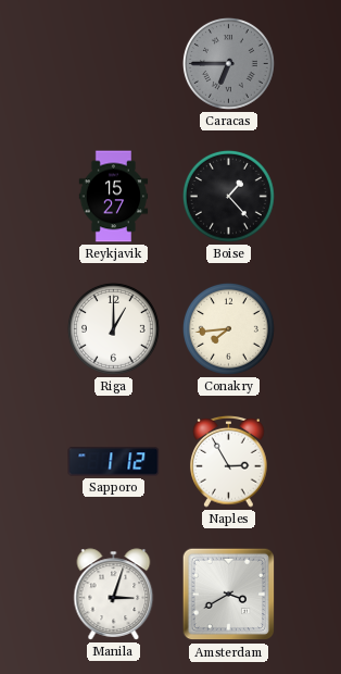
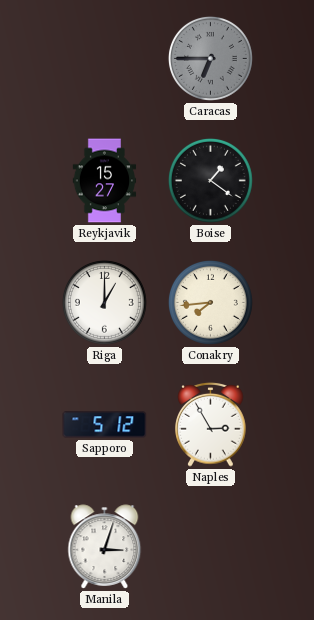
Boise: 1:23 -> 1:21
Sapporo: 1:12 -> 5:12
Amsterdam: 3:40 -> none
